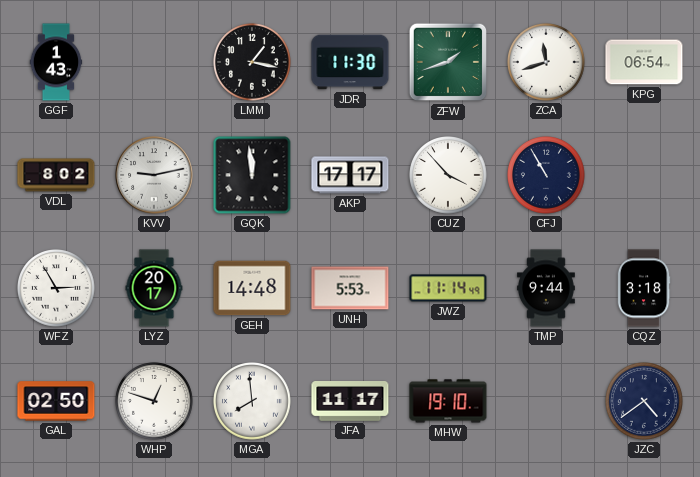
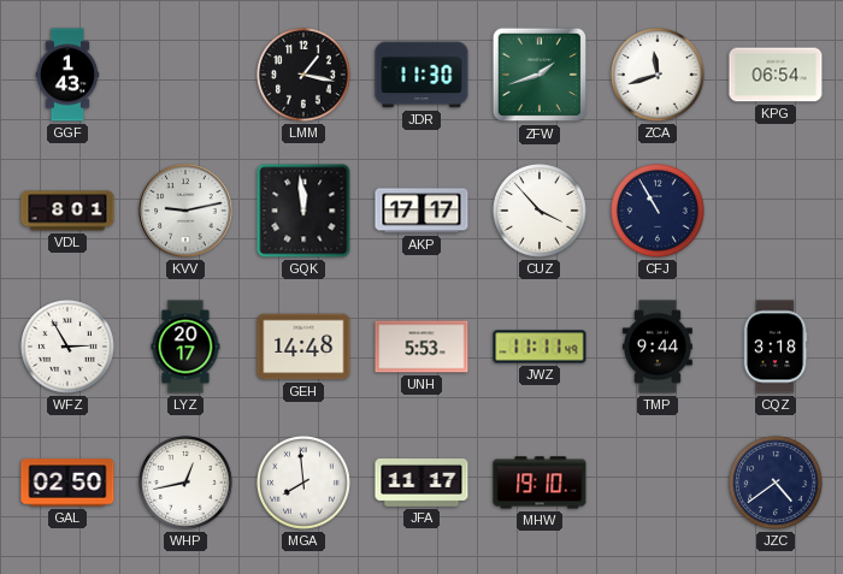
VDL: 8:02 -> 8:01
JWZ: 11:14 -> 11:11
WHP: 12:48 -> 12:43
